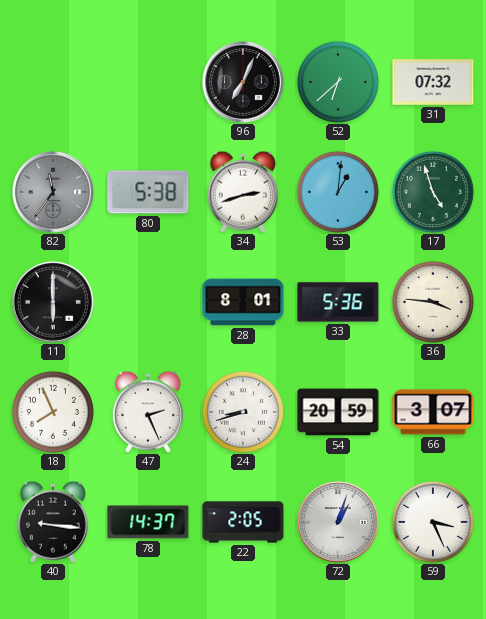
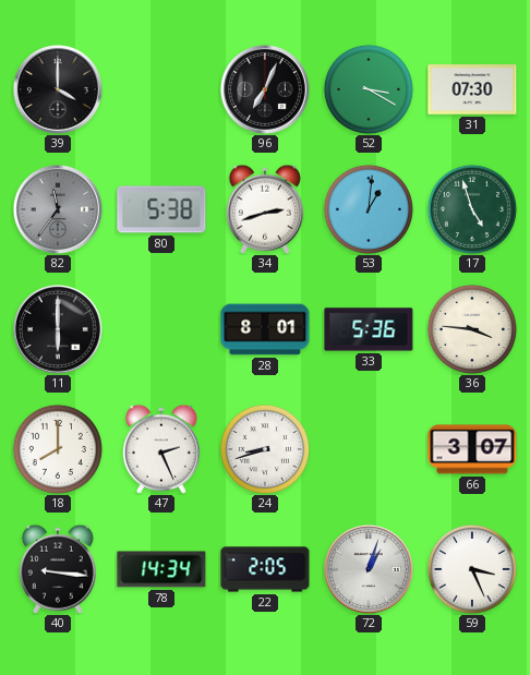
39: none -> 4:00
52: 6:38 -> 3:20
31: 07:32 -> 07:30
18: 7:56 -> 8:00
54: 20:59 -> none
78: 14:37 -> 14:34
